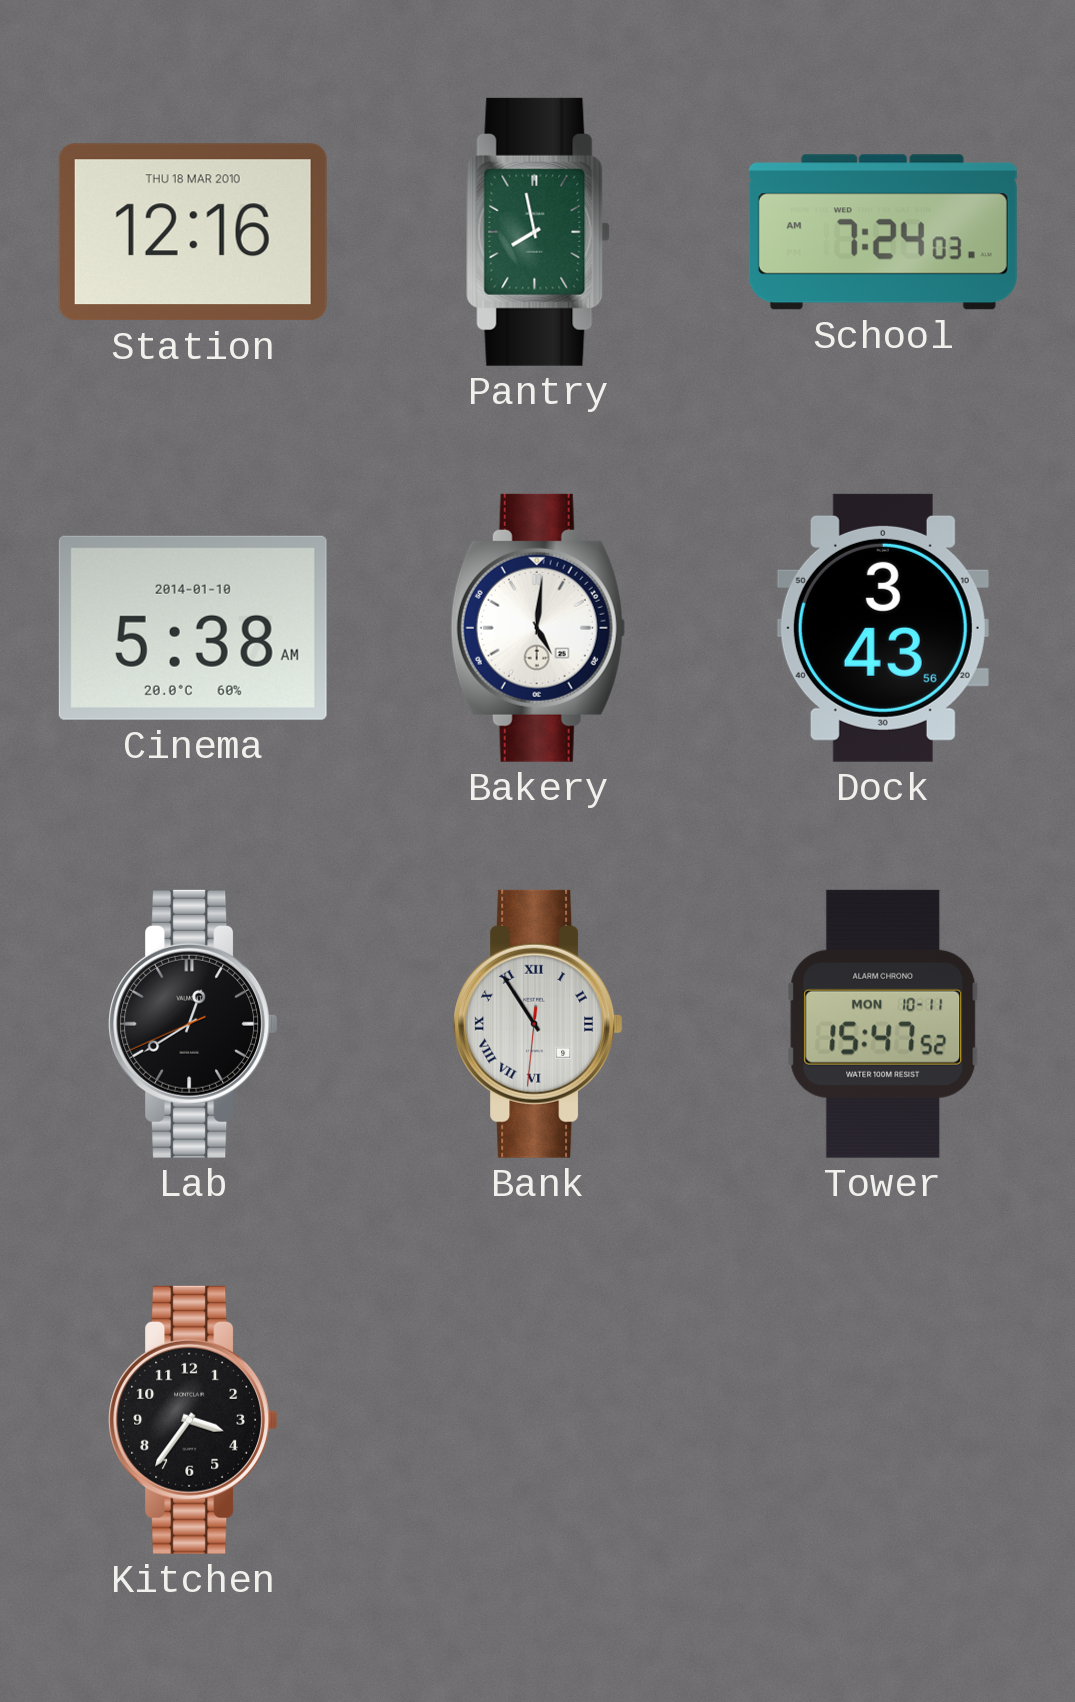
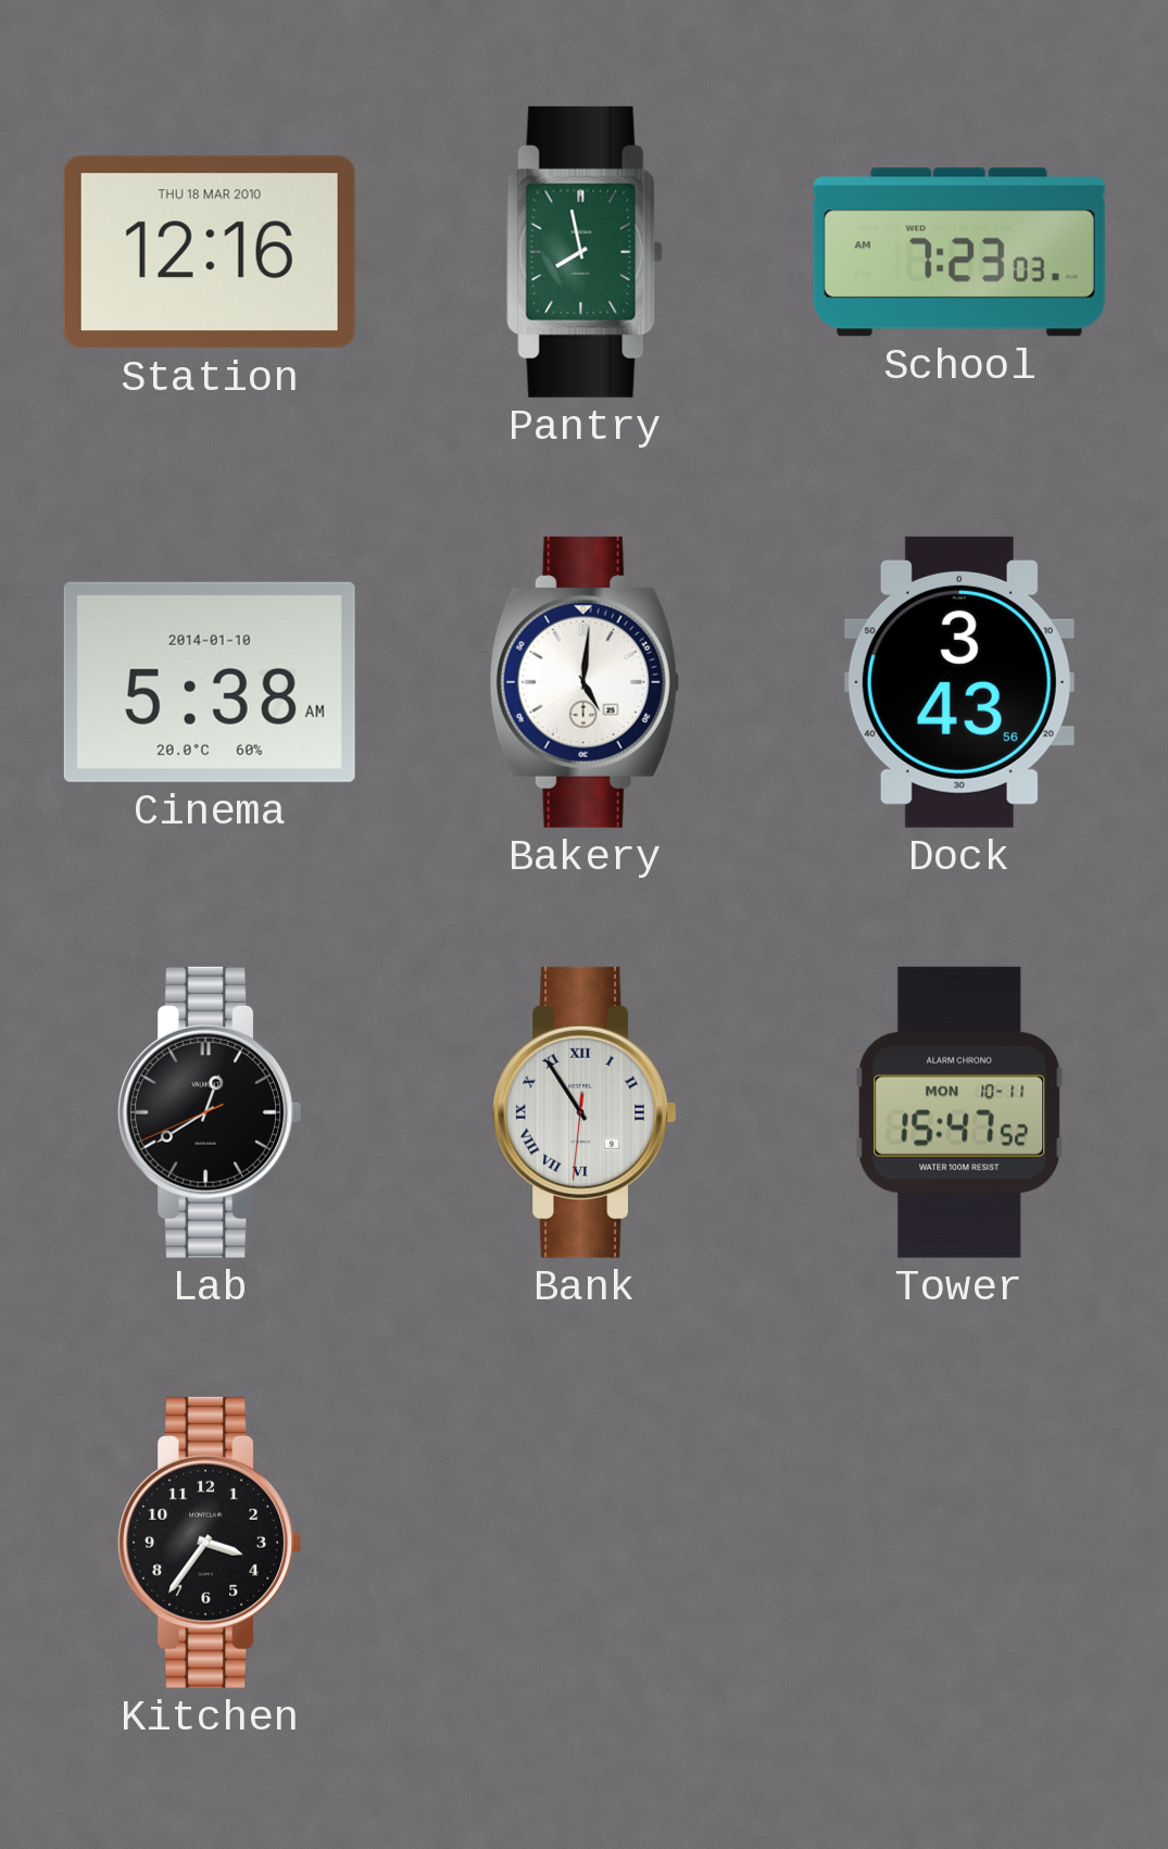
School: 7:24 -> 7:23
